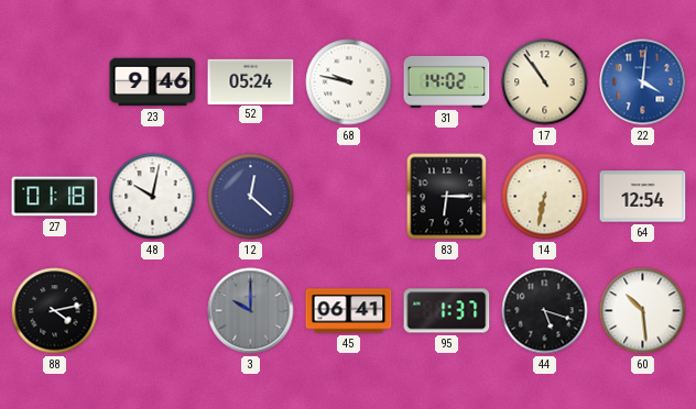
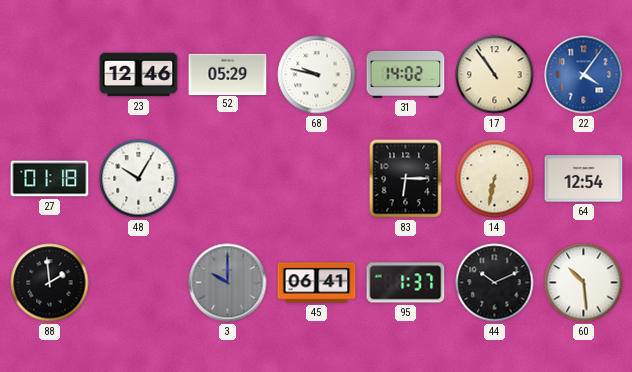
23: 9:46 -> 12:46
52: 05:24 -> 05:29
22: 4:01 -> 4:06
48: 10:02 -> 10:05
12: 12:22 -> none
88: 4:13 -> 1:59
44: 5:18 -> 10:11
